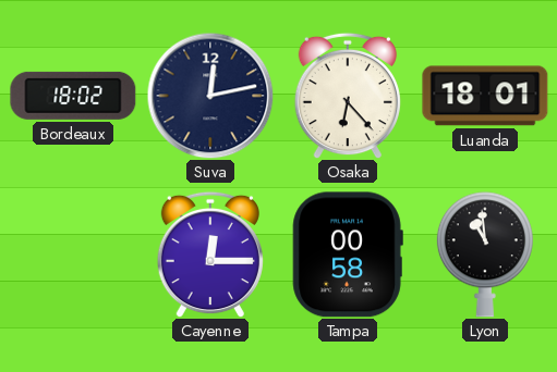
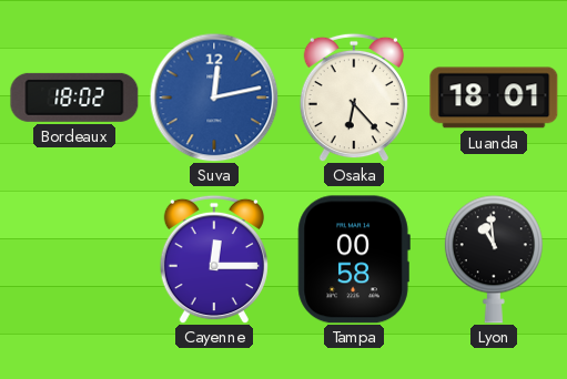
Suva dial: navy -> blue
